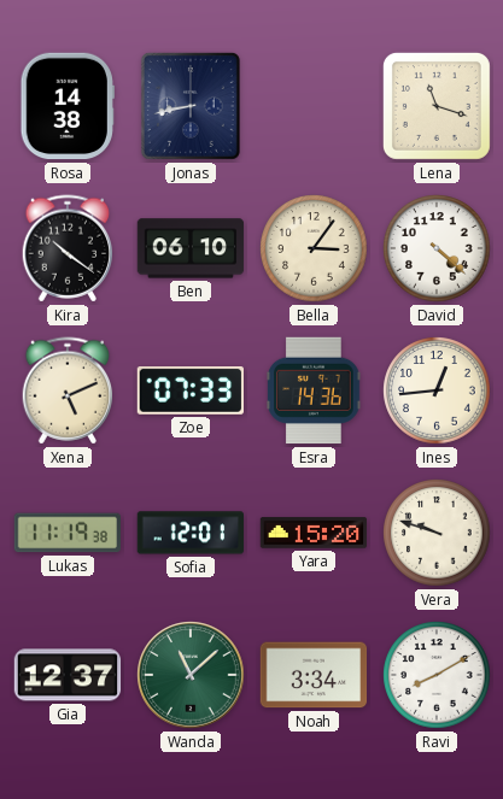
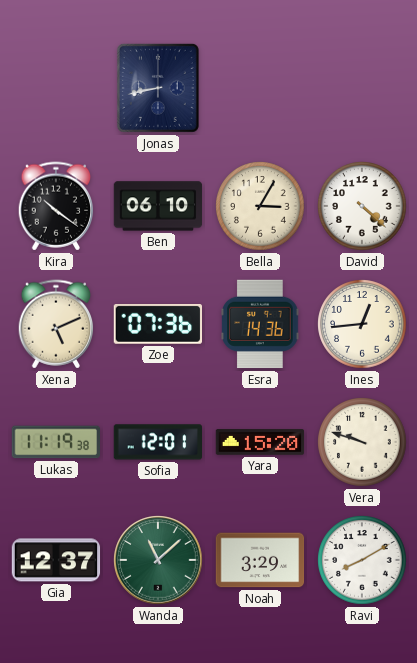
Rosa: 14:38 -> none
Lena: 11:18 -> none
Bella: 3:06 -> 3:05
Zoe: 07:33 -> 07:36
Noah: 3:34 -> 3:29
